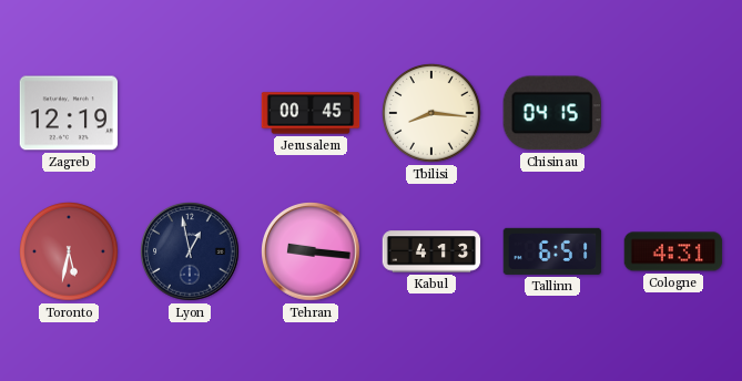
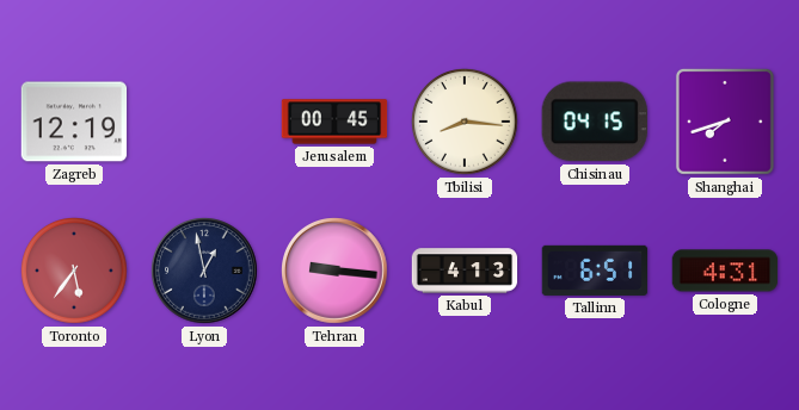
Shanghai: none -> 7:42
Toronto: 5:32 -> 5:36
